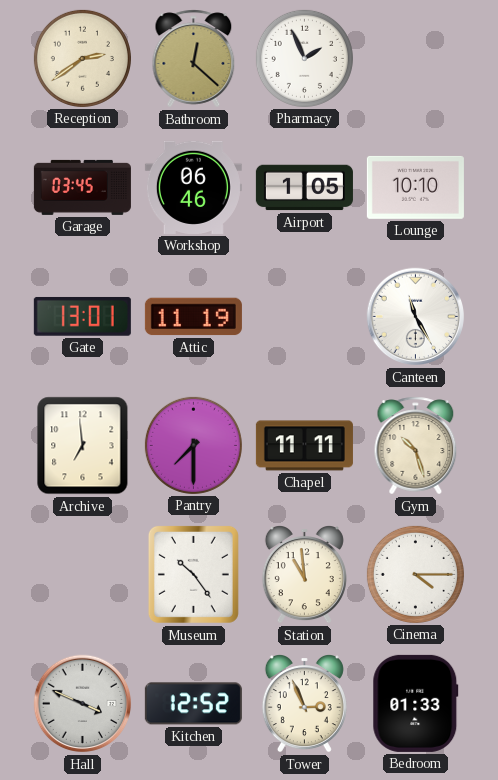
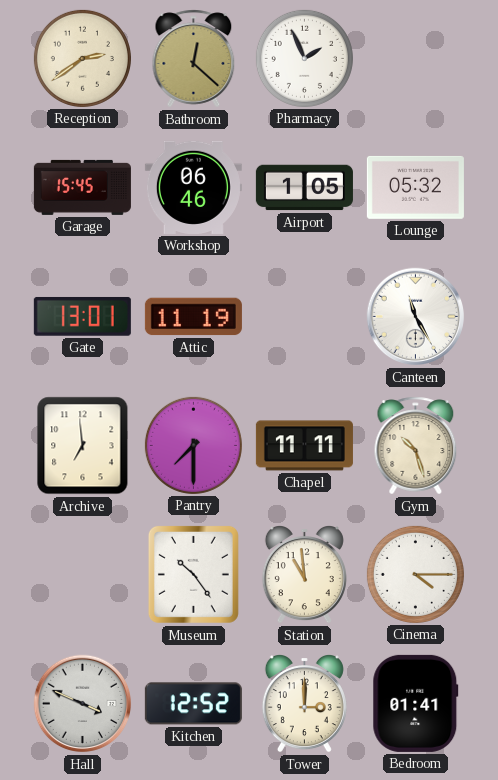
Garage: 03:45 -> 15:45
Lounge: 10:10 -> 05:32
Tower: 2:56 -> 3:00
Bedroom: 01:33 -> 01:41
